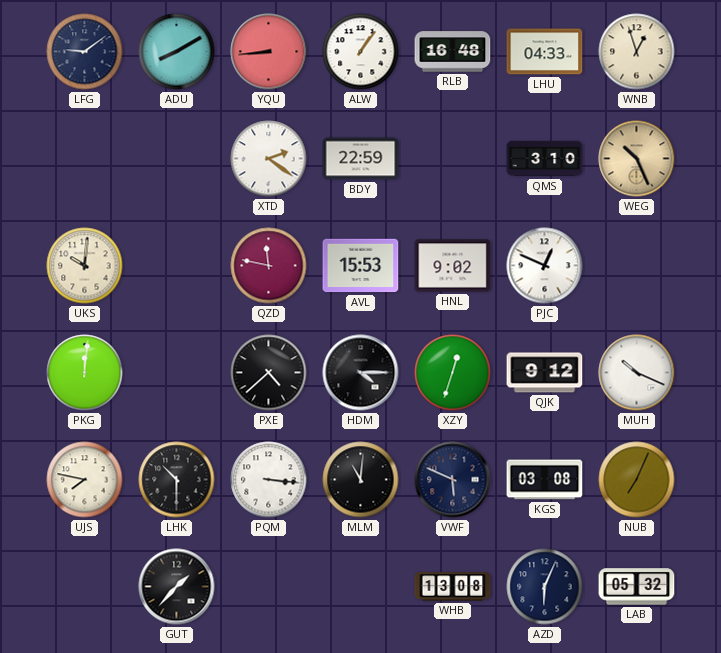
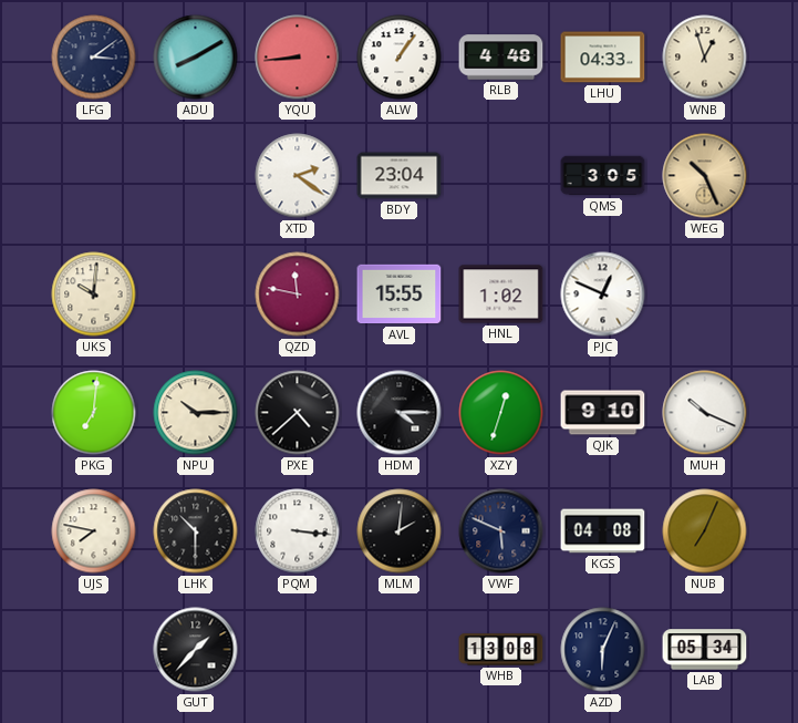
LFG: 9:09 -> 3:09
RLB: 16:48 -> 4:48
BDY: 22:59 -> 23:04
QMS: 3:10 -> 3:05
AVL: 15:53 -> 15:55
HNL: 9:02 -> 1:02
PKG: 12:01 -> 7:01
NPU: none -> 10:15
QJK: 9:12 -> 9:10
MLM: 11:01 -> 2:01
KGS: 03:08 -> 04:08
LAB: 05:32 -> 05:34
